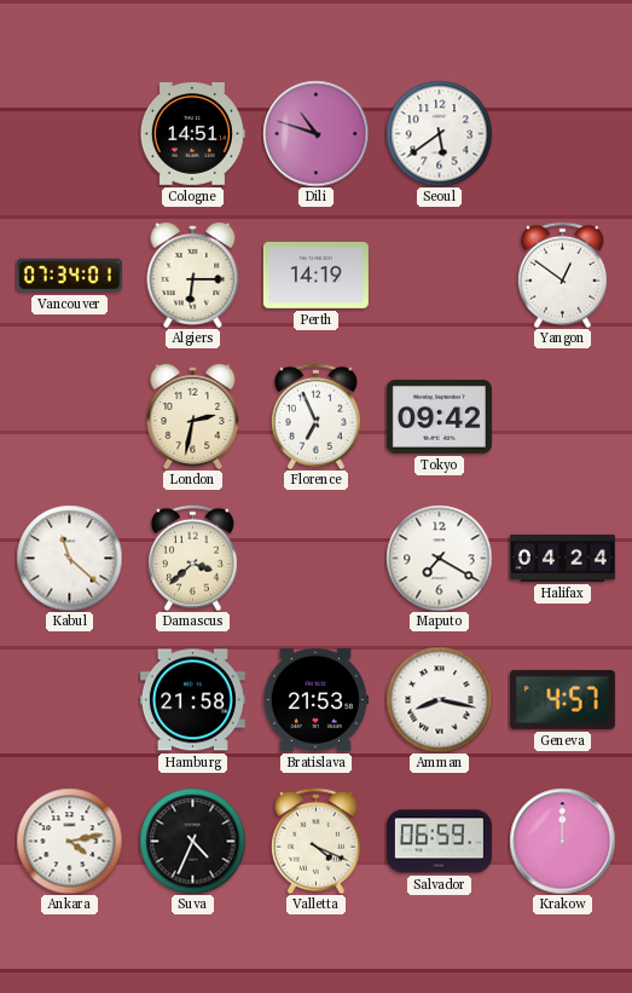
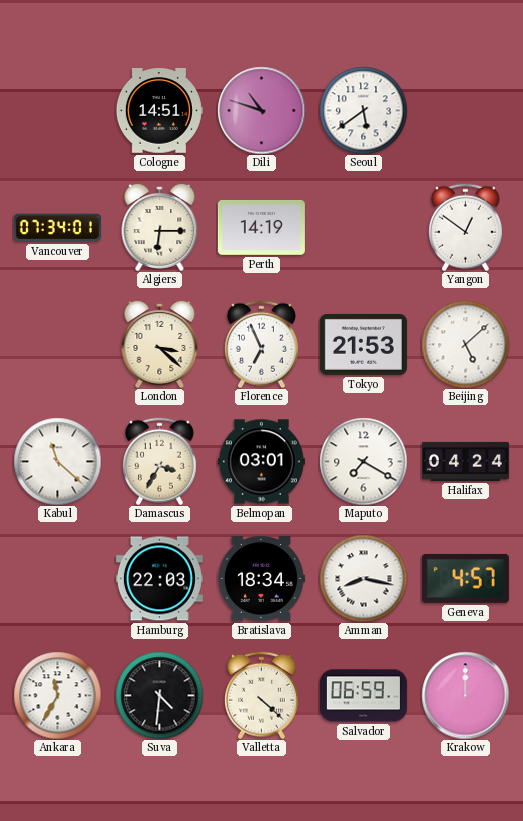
London: 2:32 -> 3:22
Tokyo: 09:42 -> 21:53
Beijing: none -> 5:08
Damascus: 3:38 -> 3:35
Belmopan: none -> 03:01
Hamburg: 21:58 -> 22:03
Bratislava: 21:53 -> 18:34
Ankara: 4:13 -> 11:35
Suva: 4:34 -> 4:31
Valletta: 4:19 -> 4:22
